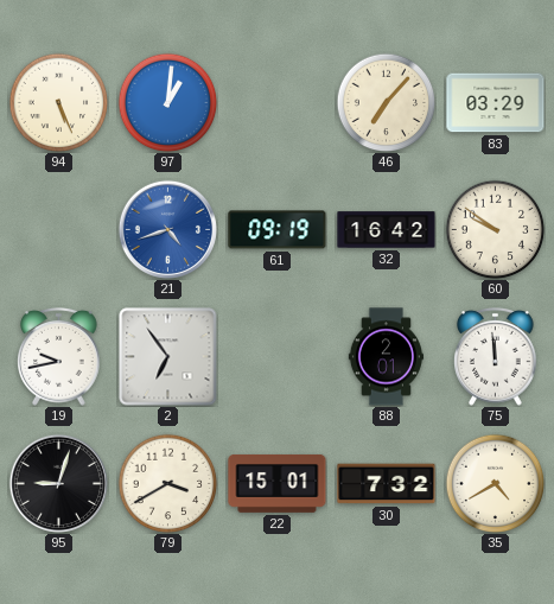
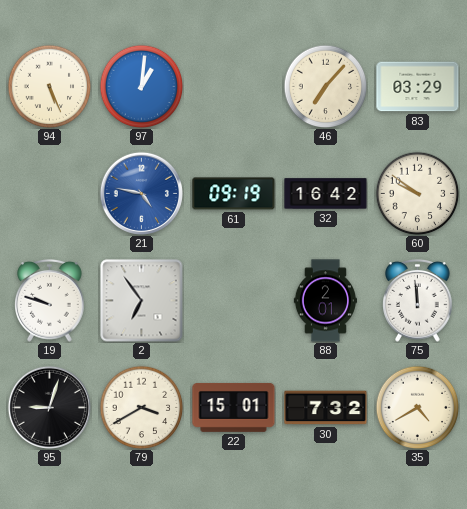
21: 4:42 -> 4:47
19: 9:43 -> 9:48
